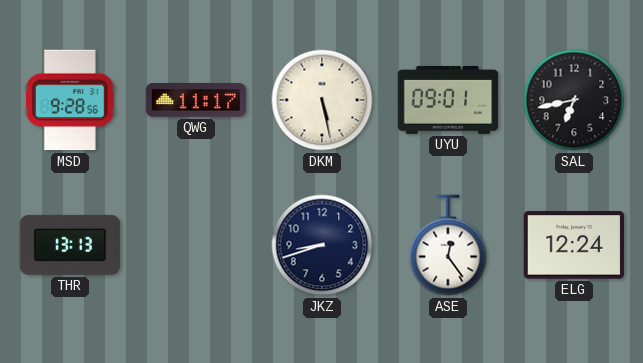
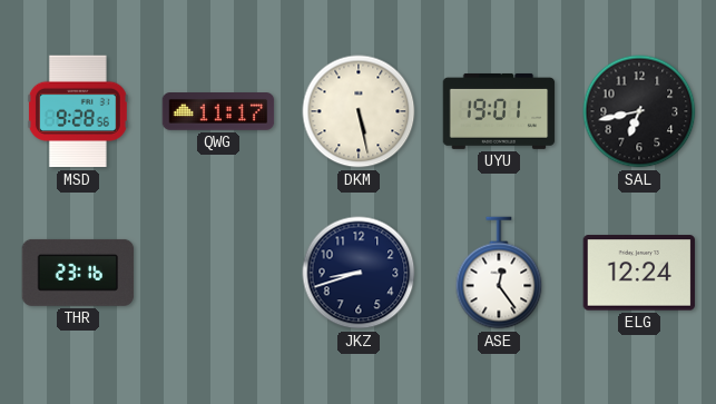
UYU: 09:01 -> 19:01
THR: 13:13 -> 23:16
